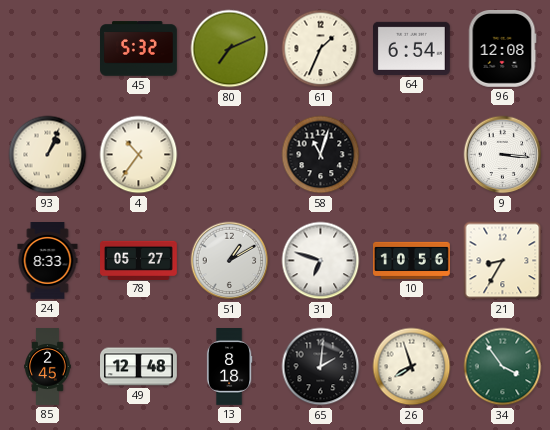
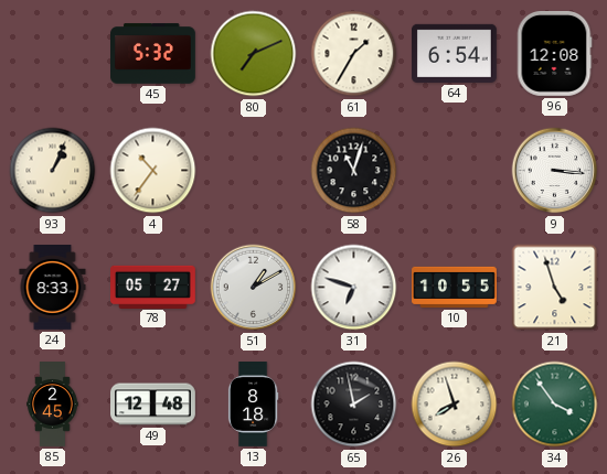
61: 1:34 -> 1:35
10: 10:56 -> 10:55
21: 8:35 -> 4:57
65: 2:01 -> 1:58
